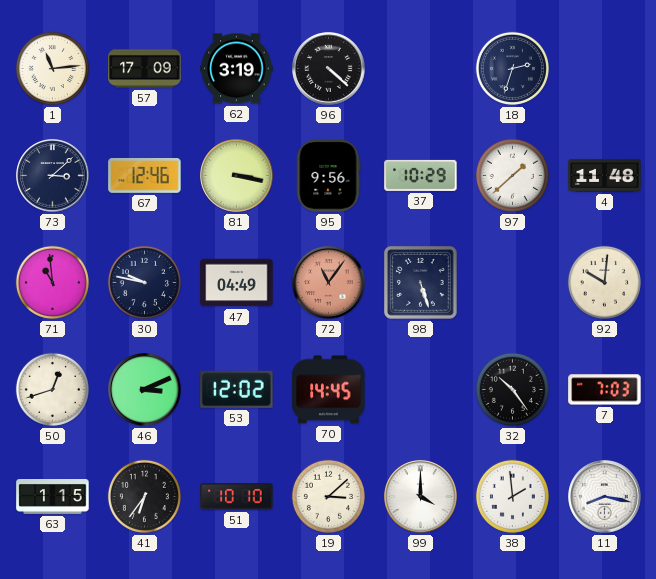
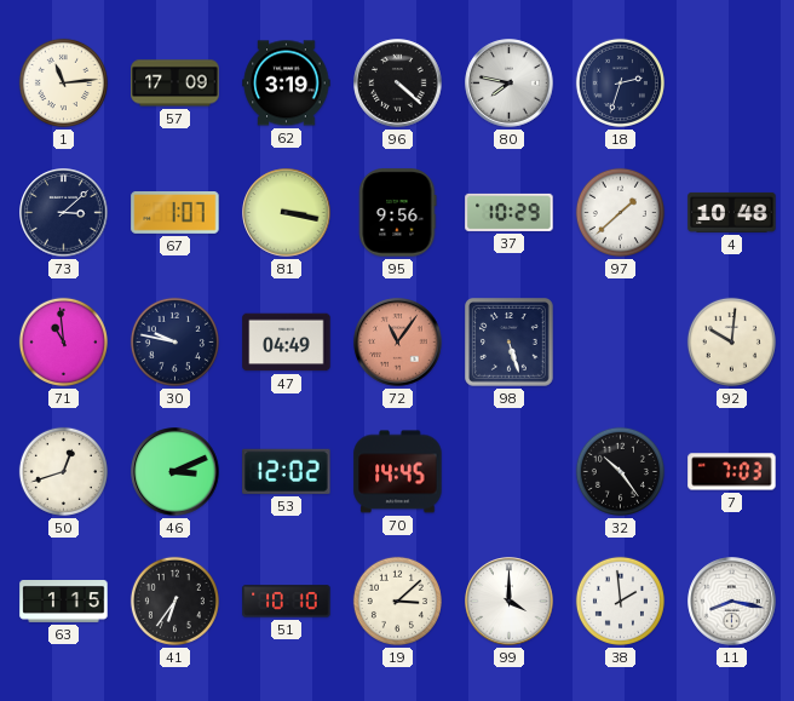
80: none -> 7:47
67: 12:46 -> 1:07
4: 11:48 -> 10:48
